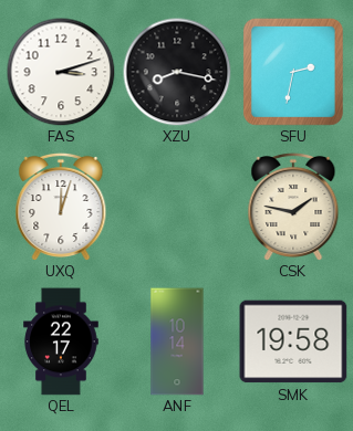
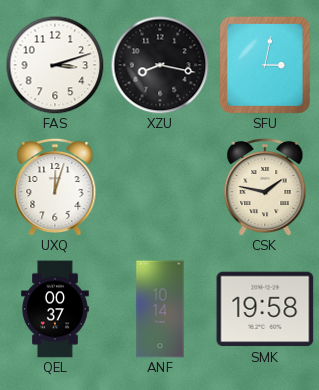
SFU: 2:32 -> 3:02
QEL: 22:17 -> 00:37
